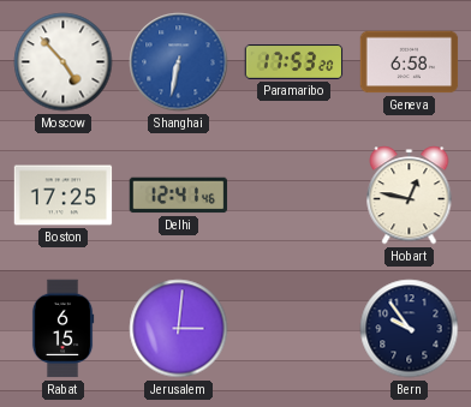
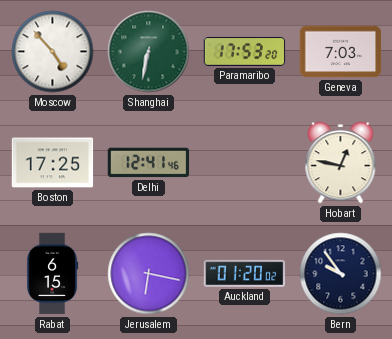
Shanghai dial: blue -> green
Geneva: 6:58 -> 7:03
Jerusalem: 3:01 -> 6:17
Auckland: none -> 01:20
